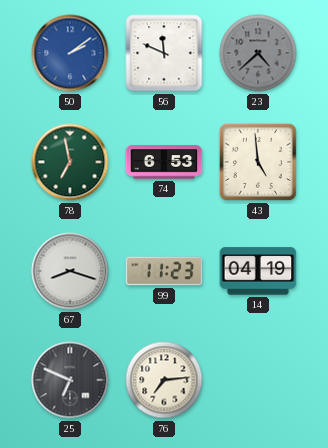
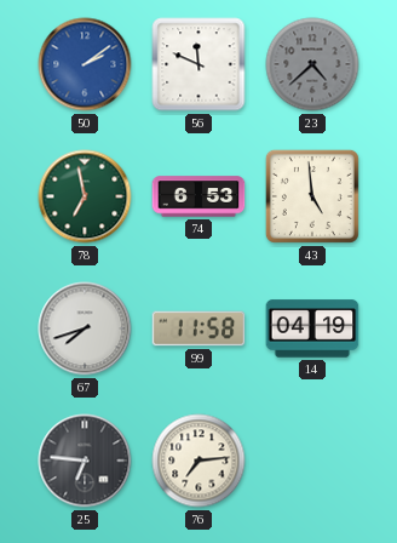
67: 8:18 -> 7:42
99: 11:23 -> 11:58
25: 6:49 -> 6:46
